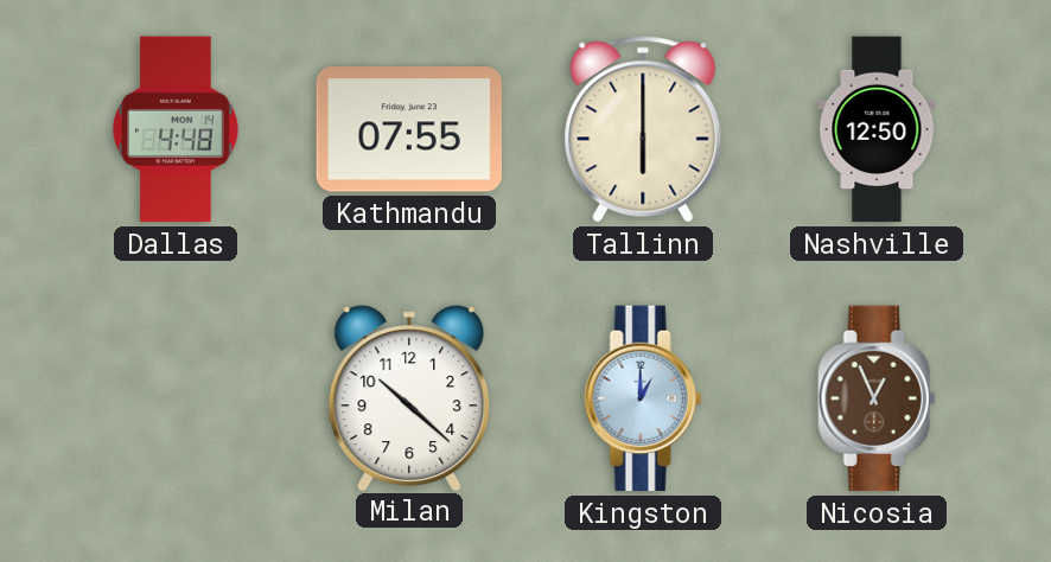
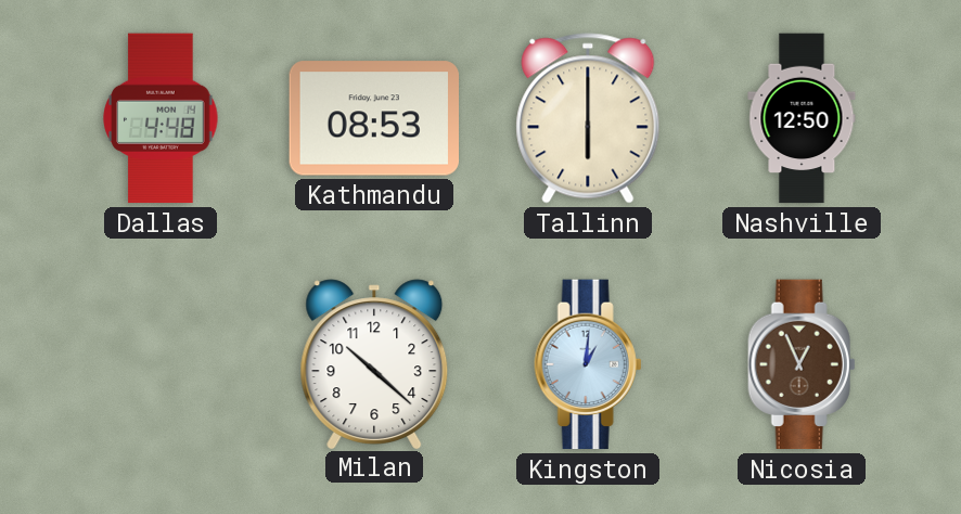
Kathmandu: 07:55 -> 08:53
Kingston: 1:00 -> 1:01
